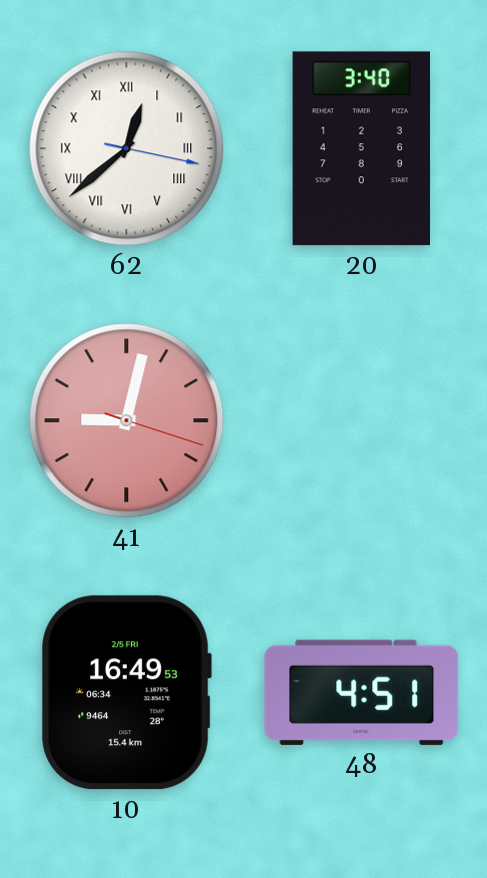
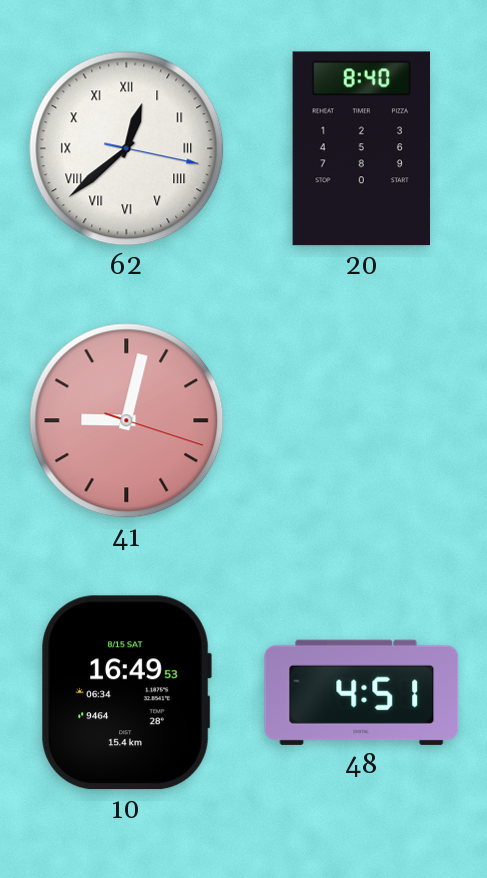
20: 3:40 -> 8:40
10 date: 2/5 FRI -> 8/15 SAT
